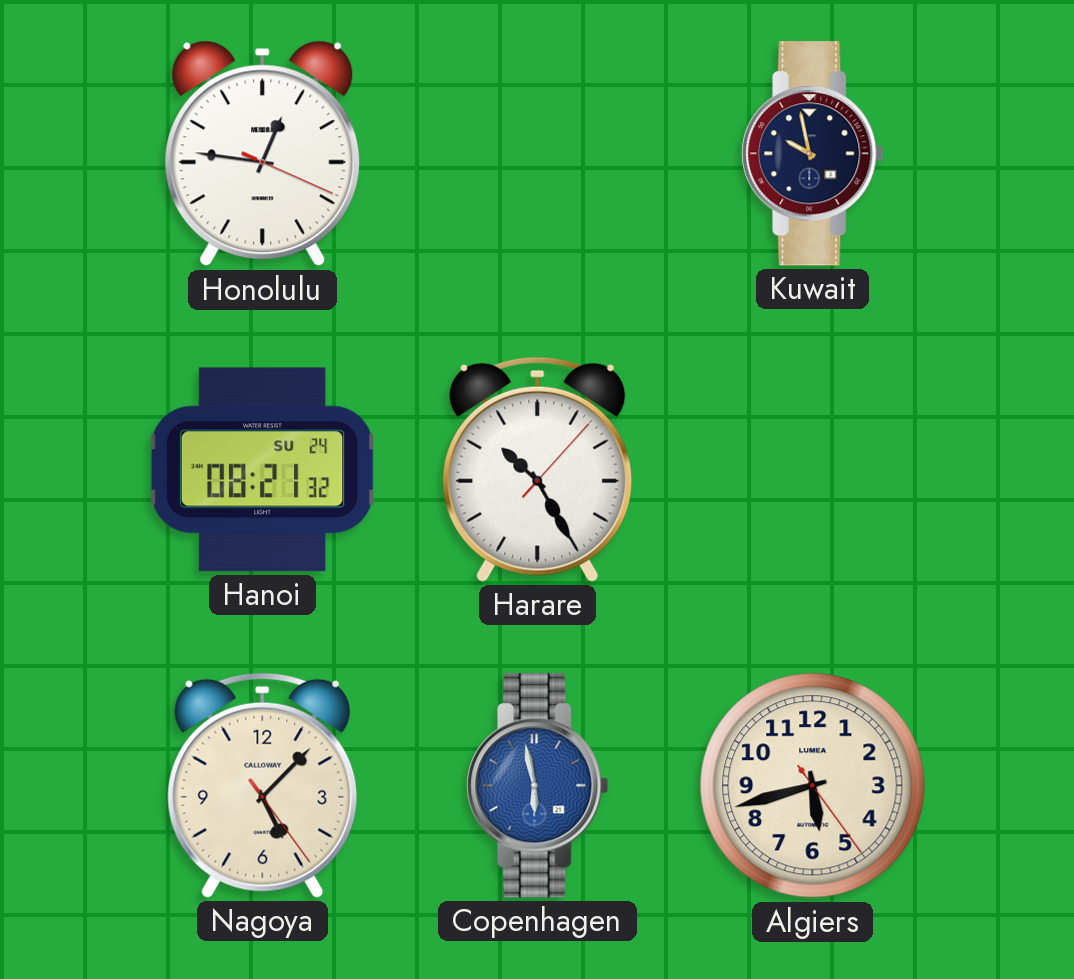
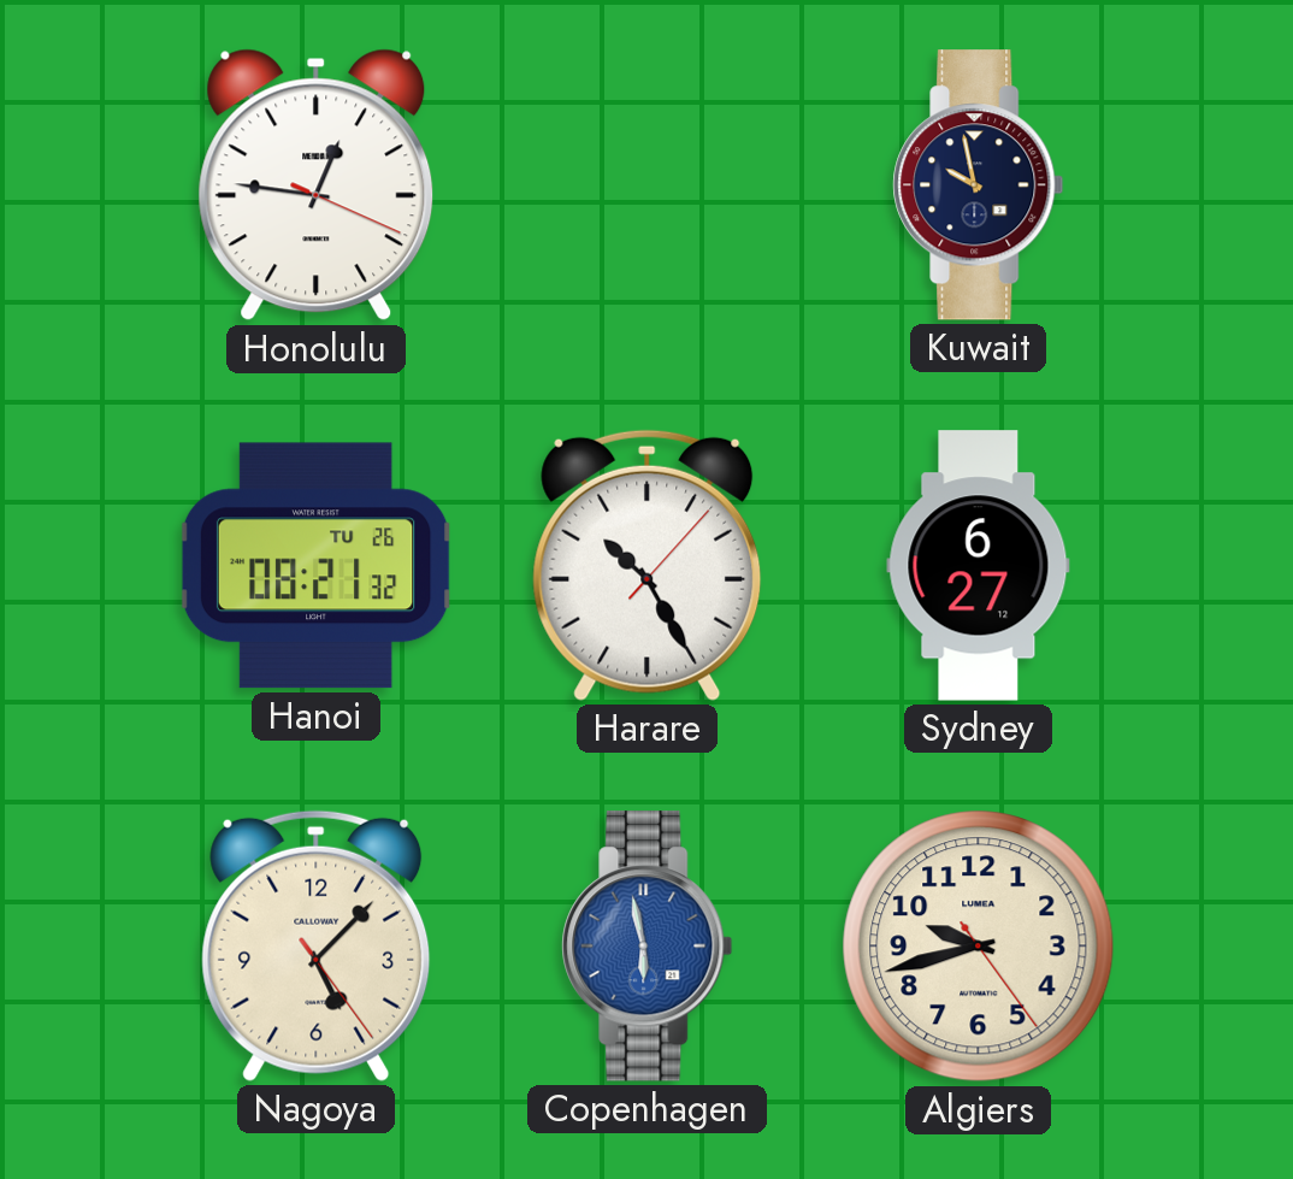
Hanoi date: SU 24 -> TU 26
Sydney: none -> 6:27
Algiers: 5:42 -> 9:42
